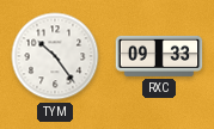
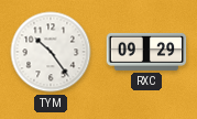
RXC: 09:33 -> 09:29
